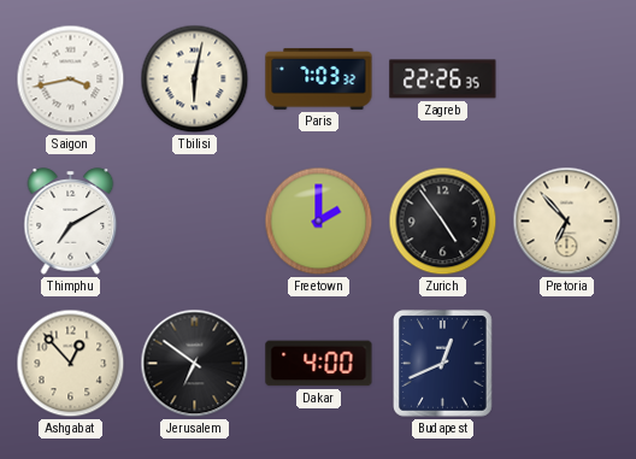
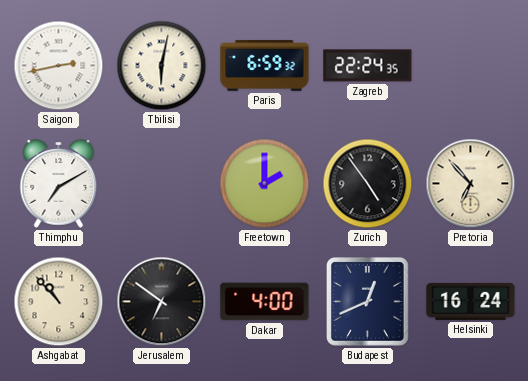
Saigon: 3:43 -> 2:43
Paris: 7:03 -> 6:59
Zagreb: 22:26 -> 22:24
Ashgabat: 12:53 -> 10:53
Helsinki: none -> 16:24
